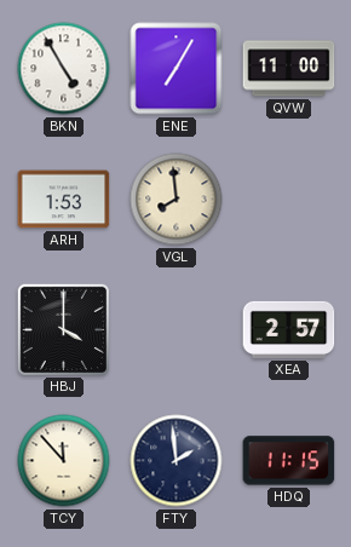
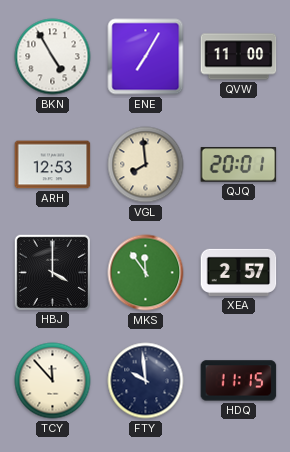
ARH: 1:53 -> 12:53
QJQ: none -> 20:01
MKS: none -> 11:54
FTY: 1:59 -> 9:59
